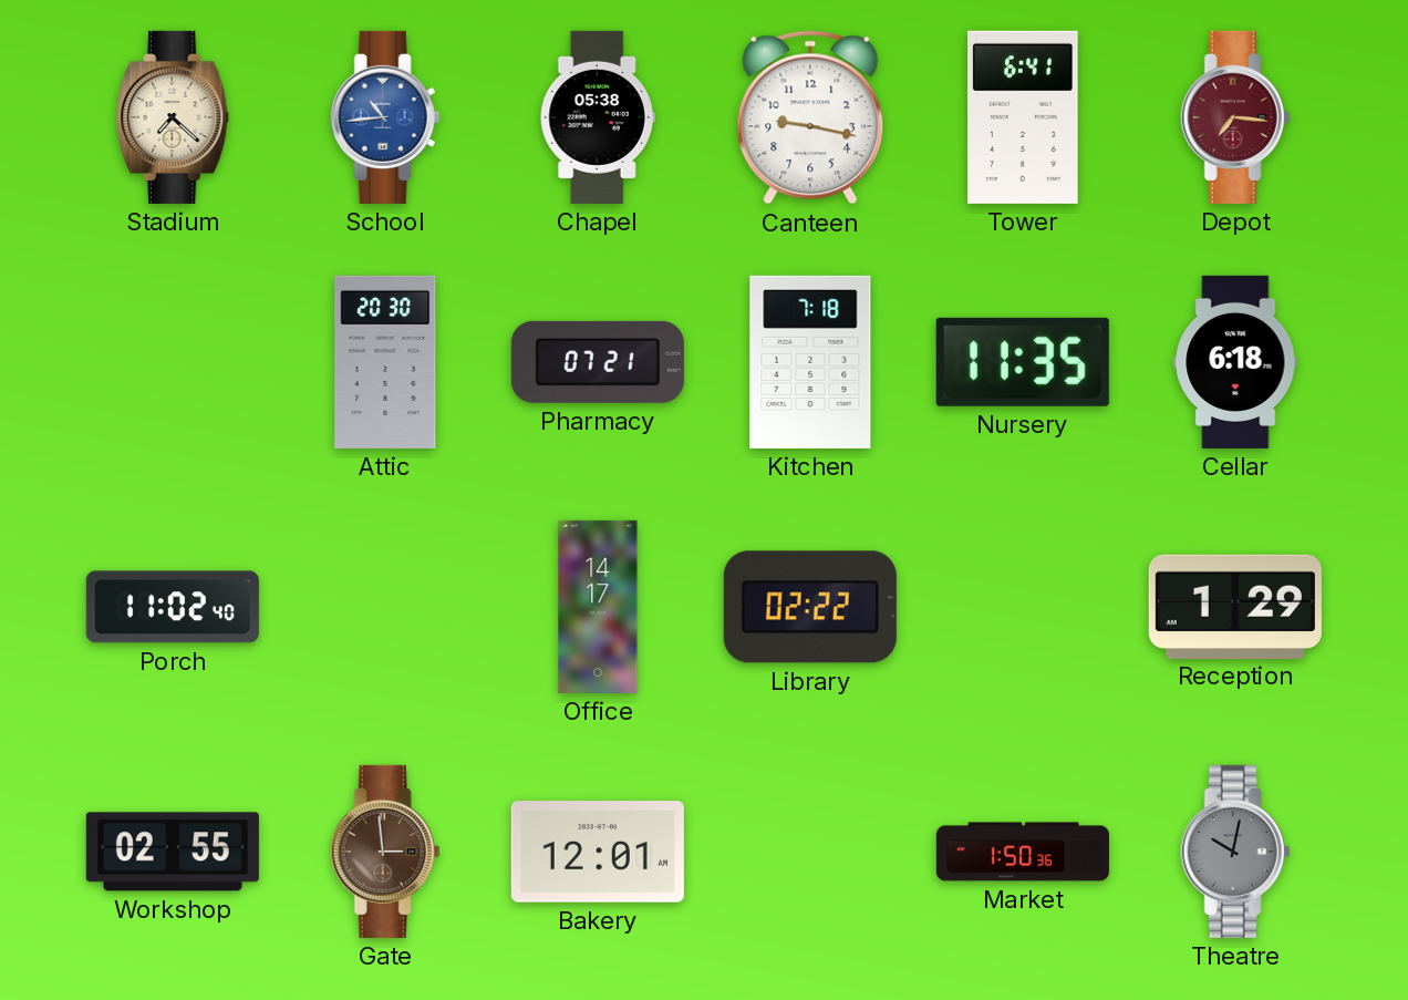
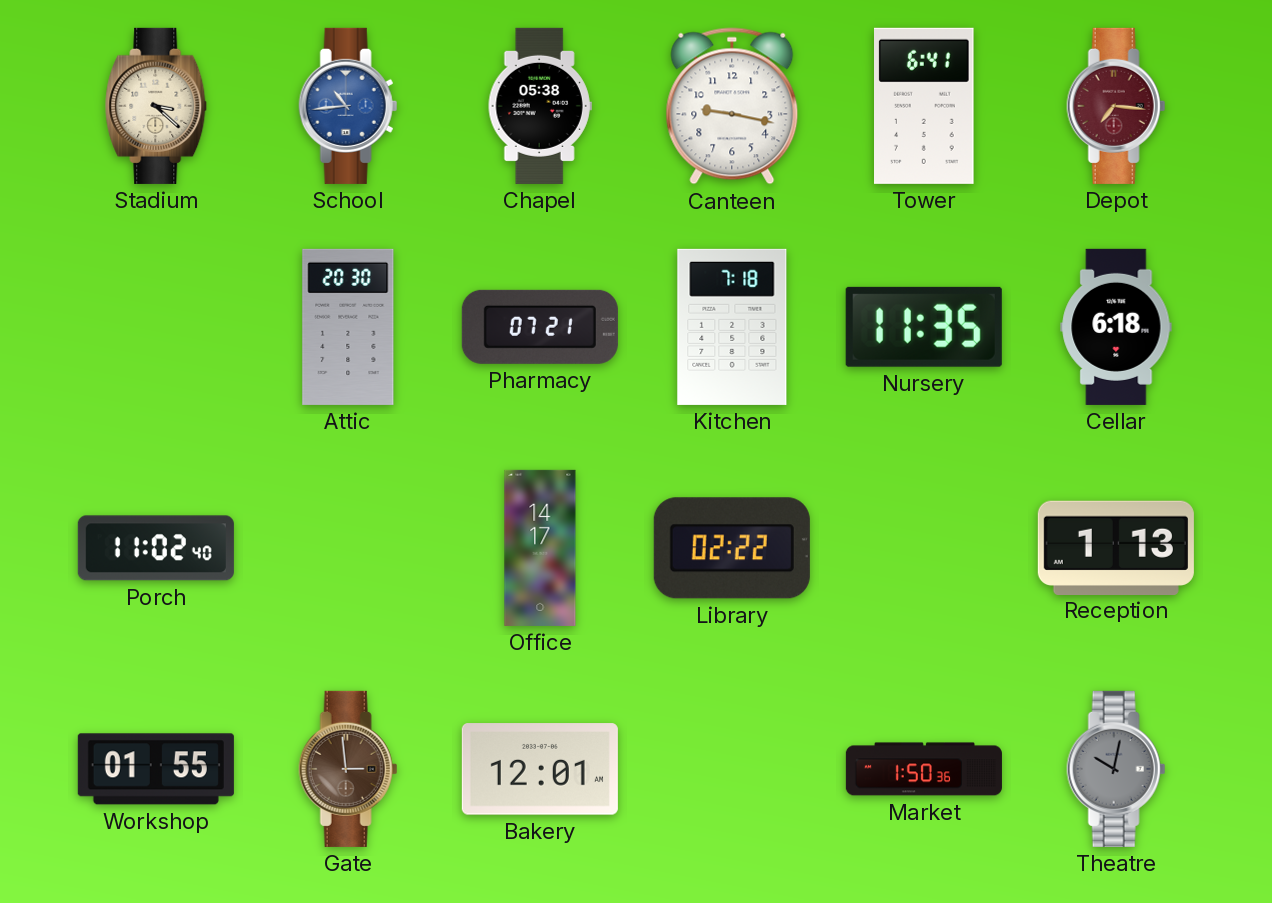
Stadium: 7:22 -> 3:22
Reception: 1:29 -> 1:13
Workshop: 02:55 -> 01:55
